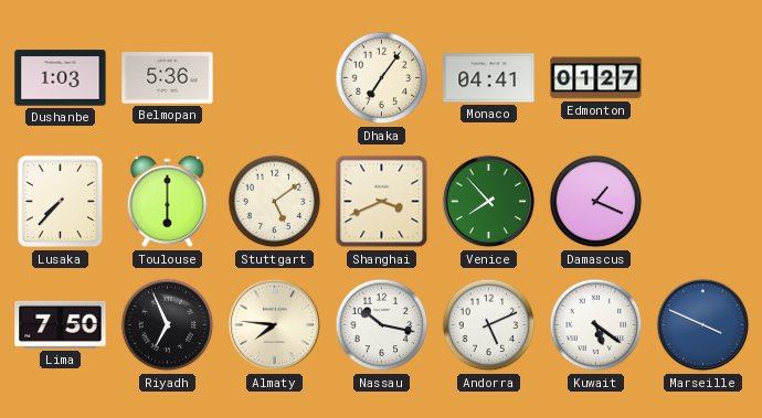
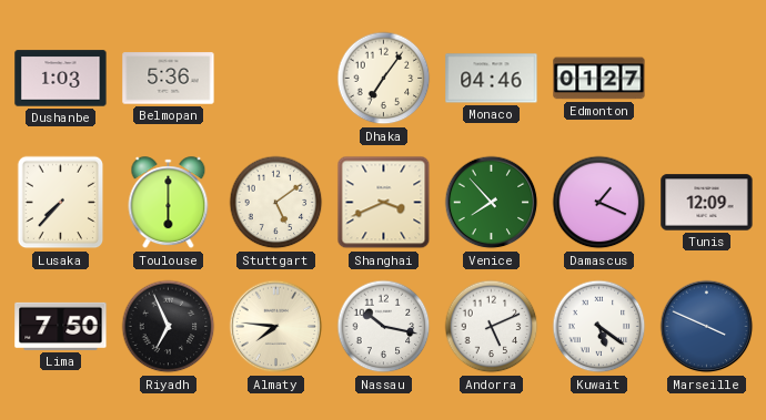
Monaco: 04:41 -> 04:46
Tunis: none -> 12:09
